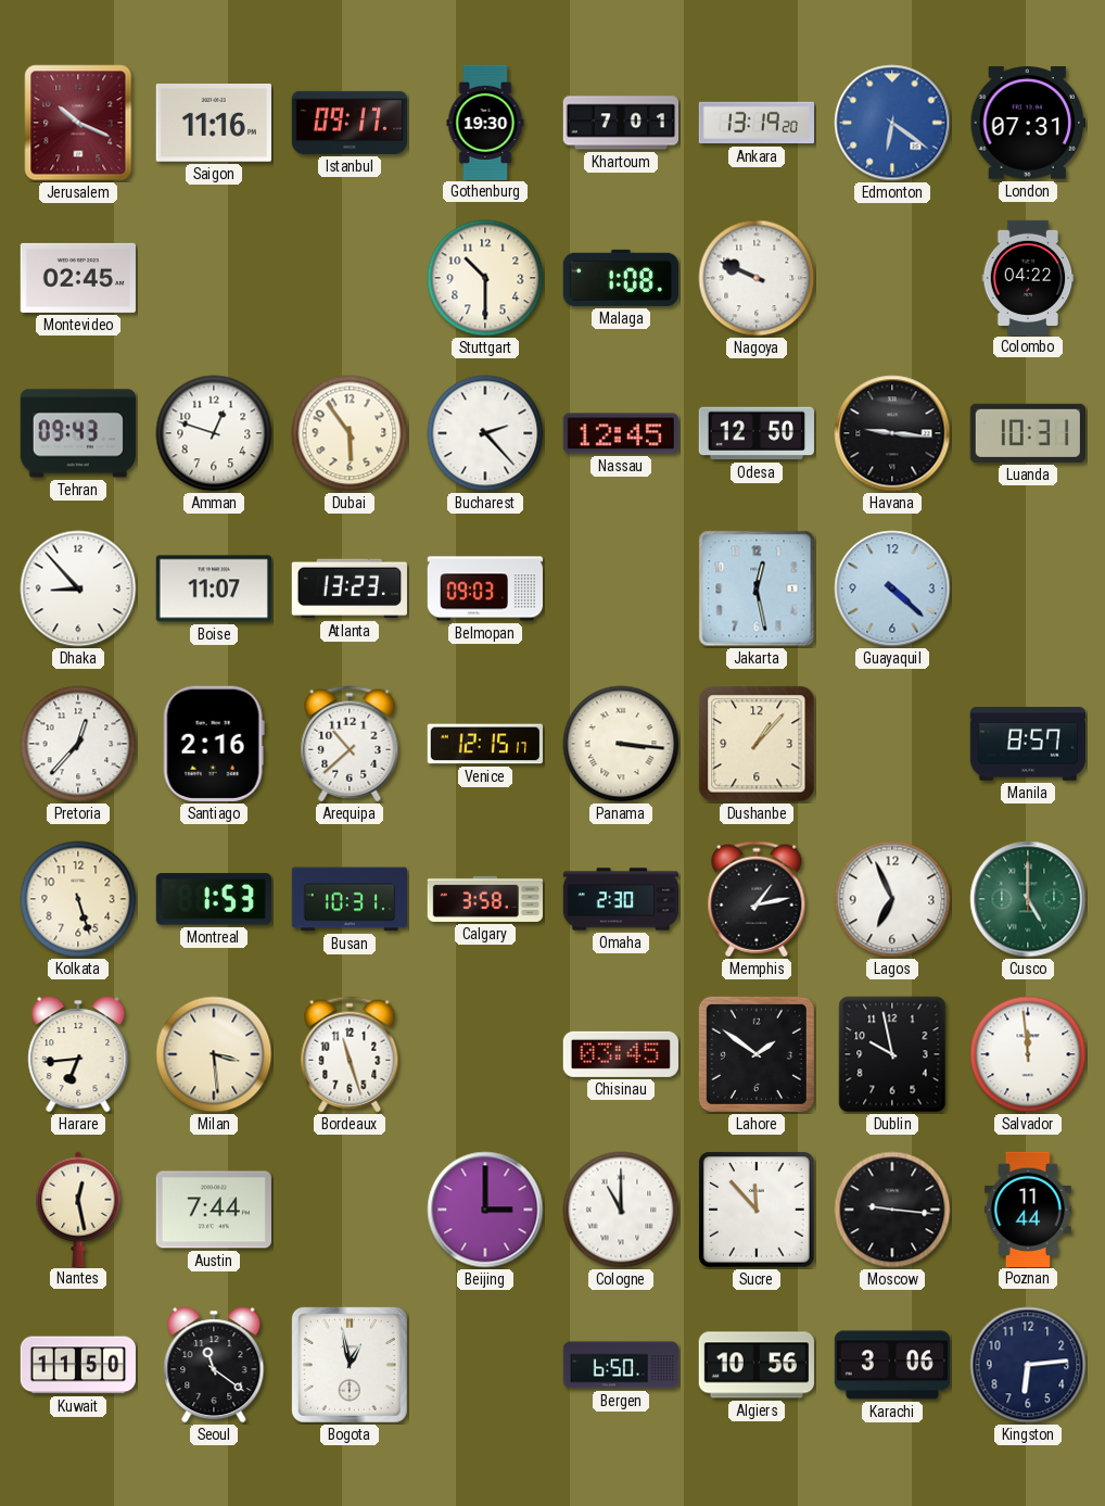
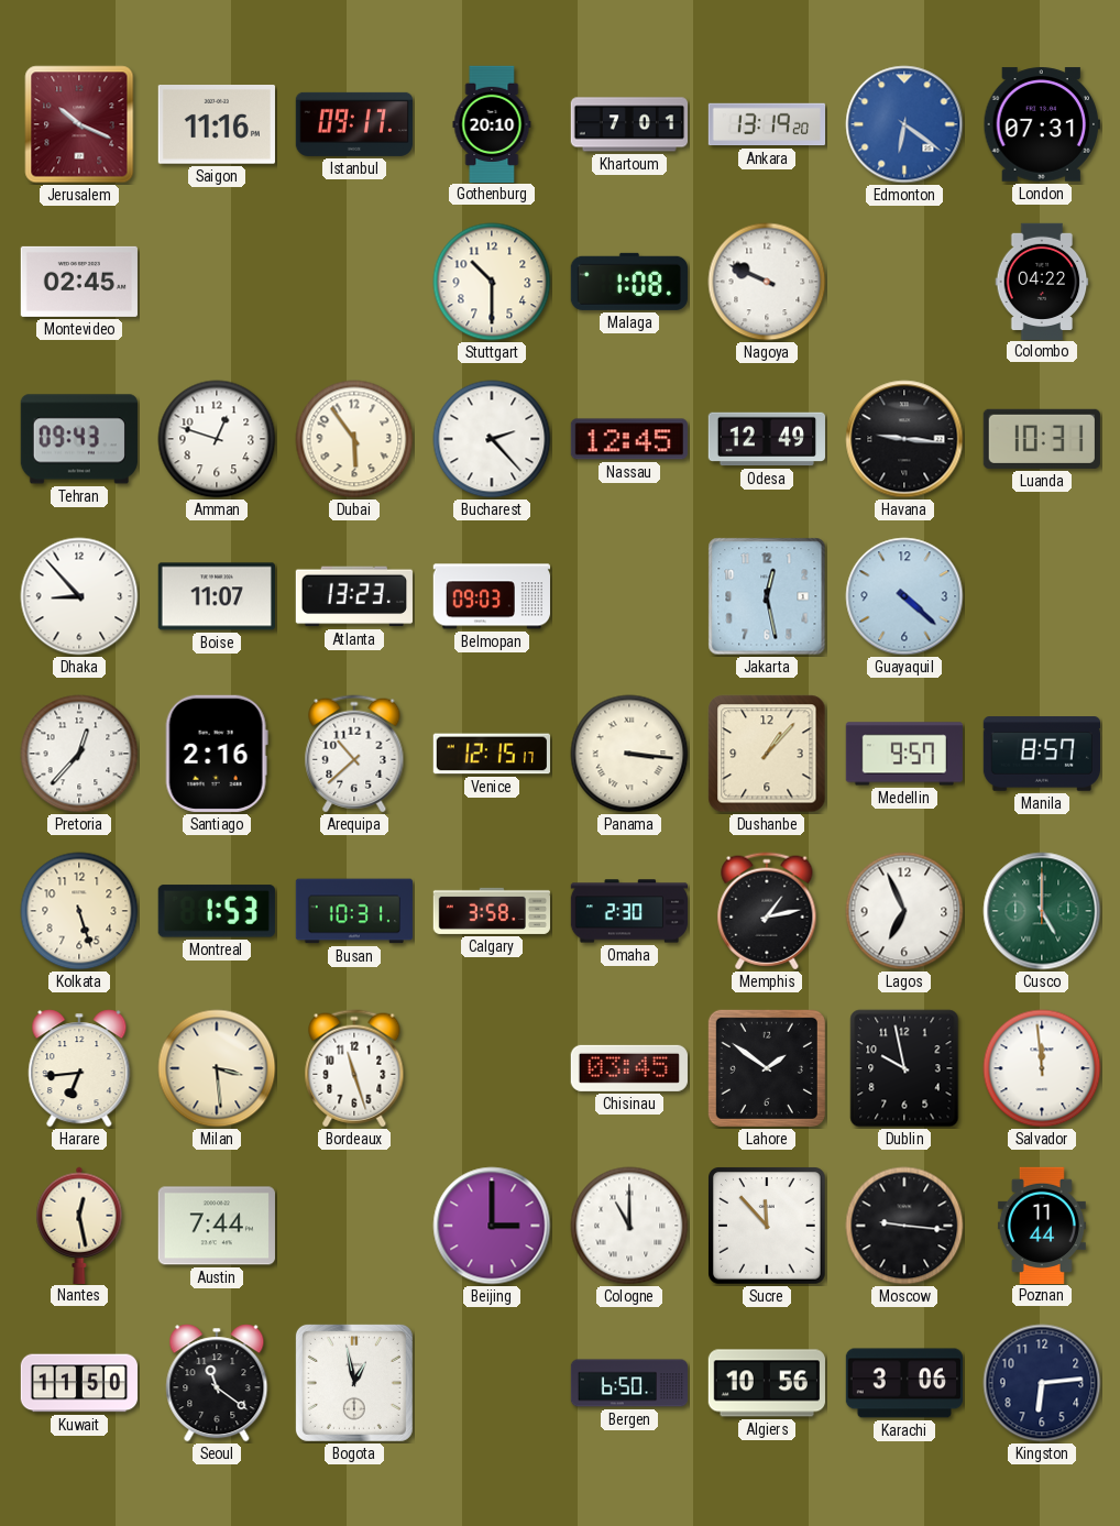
Gothenburg: 19:30 -> 20:10
Odesa: 12:50 -> 12:49
Medellin: none -> 9:57
